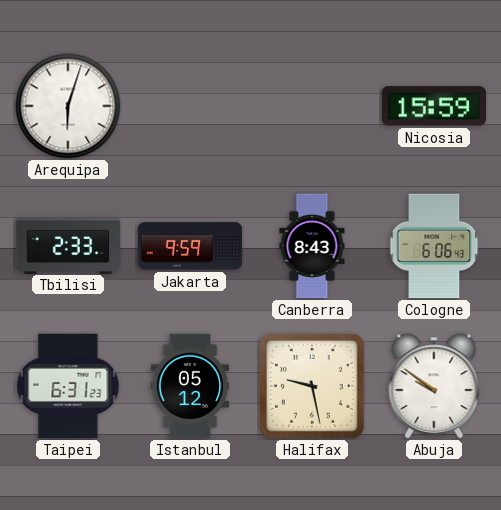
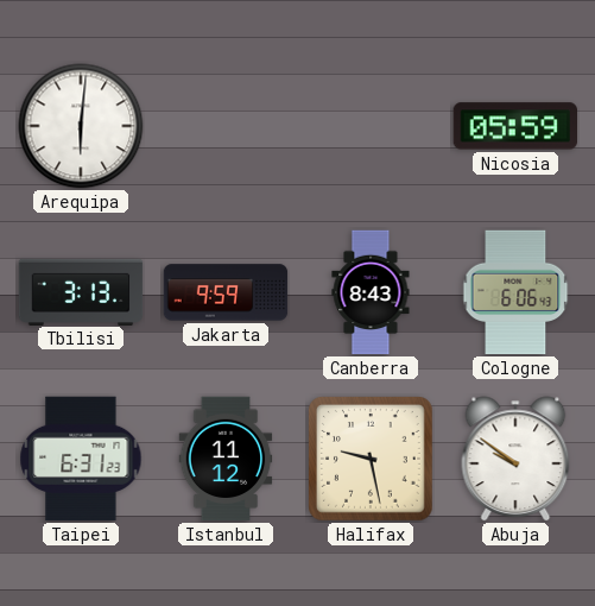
Arequipa: 6:03 -> 6:01
Nicosia: 15:59 -> 05:59
Tbilisi: 2:33 -> 3:13
Istanbul: 05:12 -> 11:12
